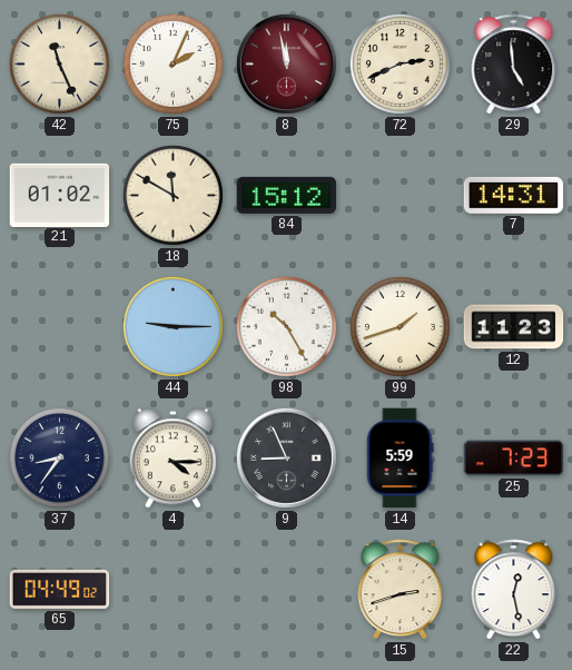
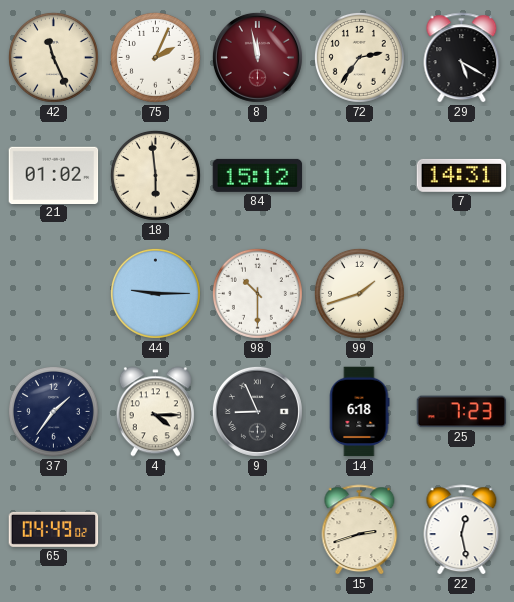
72: 2:41 -> 2:36
29: 4:59 -> 5:20
18: 11:50 -> 5:59
98: 10:25 -> 10:30
12: 11:23 -> none
37: 8:36 -> 1:36
14: 5:59 -> 6:18
